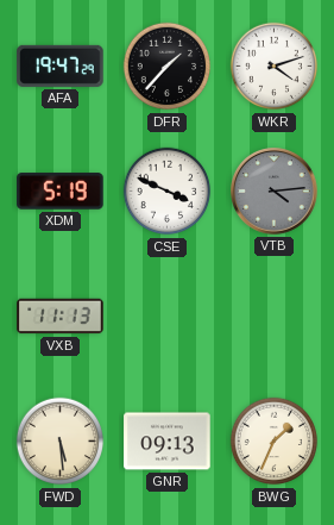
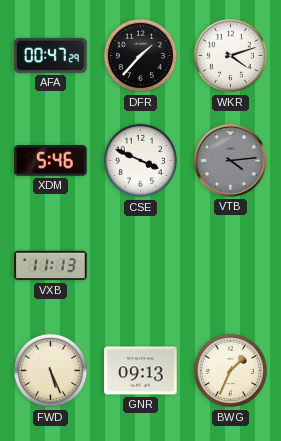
AFA: 19:47 -> 00:47
XDM: 5:19 -> 5:46
FWD: 5:29 -> 5:26
